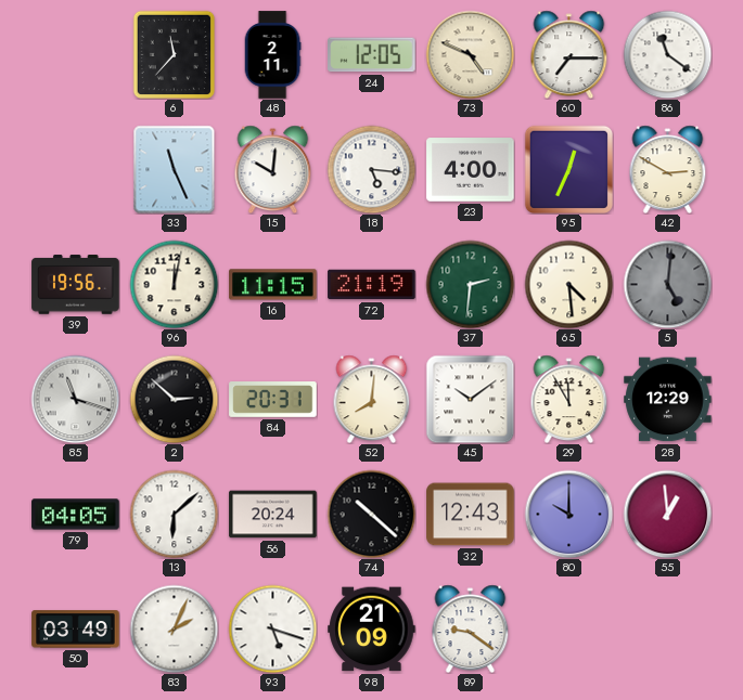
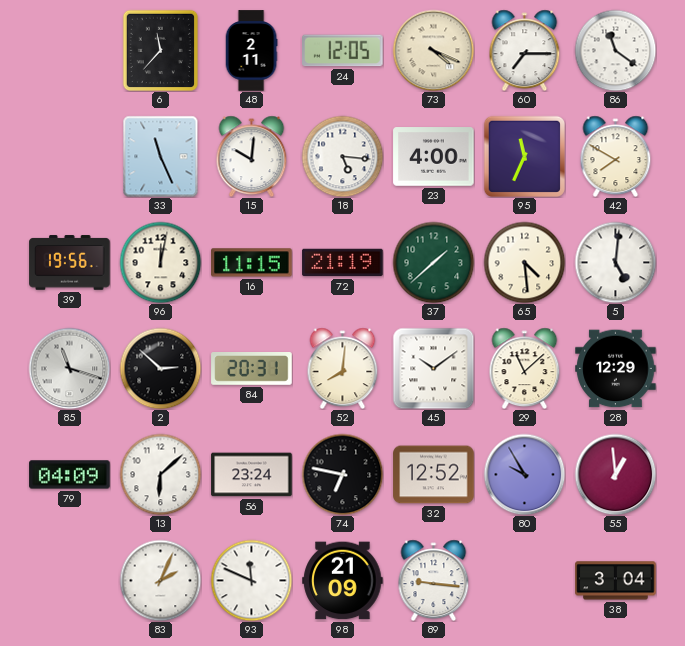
73: 4:49 -> 4:19
95: 12:34 -> 11:34
42: 2:50 -> 7:50
37: 2:31 -> 1:38
5 dial: grey -> white
29: 11:55 -> 11:08
79: 04:05 -> 04:09
56: 20:24 -> 23:24
74: 10:22 -> 6:47
32: 12:43 -> 12:52
80: 10:00 -> 9:55
50: 03:49 -> none
93: 5:18 -> 11:49
89: 9:21 -> 9:16
38: none -> 3:04
